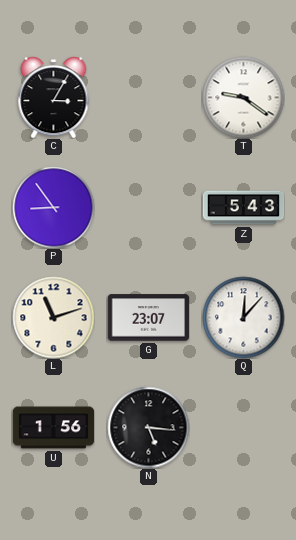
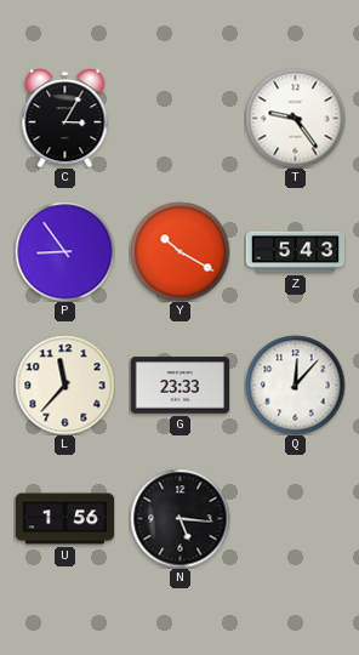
T: 9:21 -> 9:24
Y: none -> 10:20
L: 11:12 -> 11:37
G: 23:07 -> 23:33
